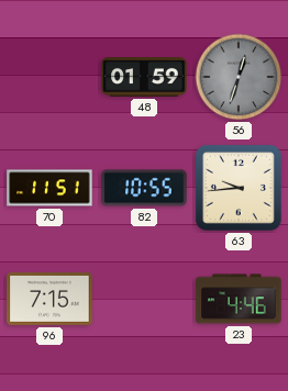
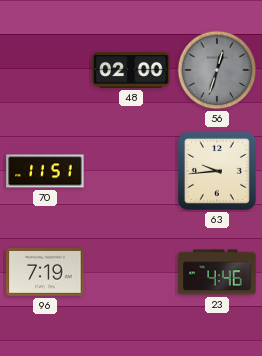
48: 01:59 -> 02:00
82: 10:55 -> none
96: 7:15 -> 7:19
